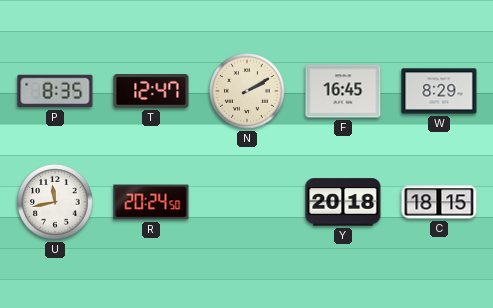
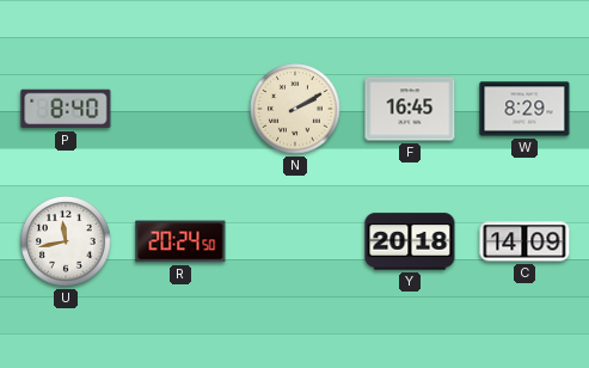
P: 8:35 -> 8:40
T: 12:47 -> none
C: 18:15 -> 14:09
